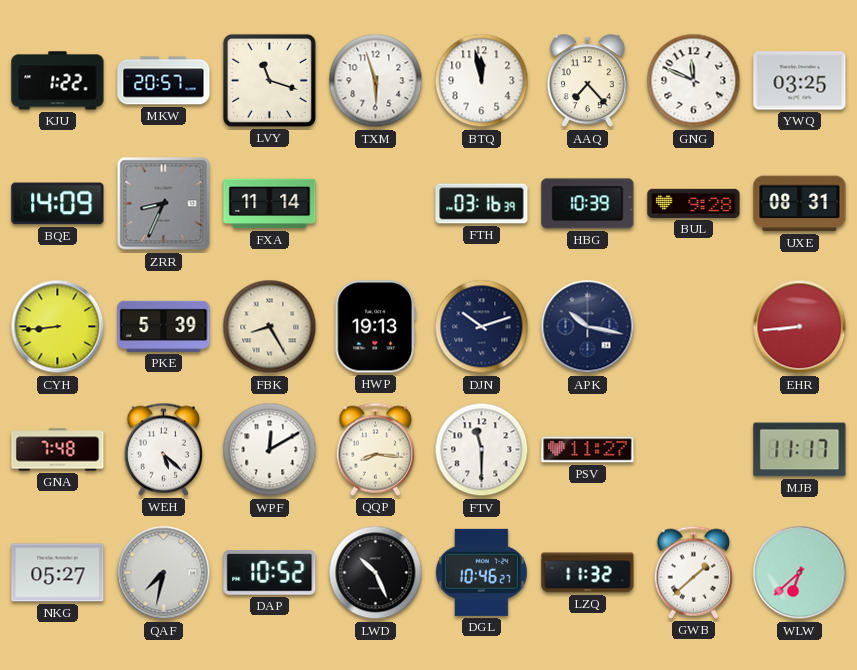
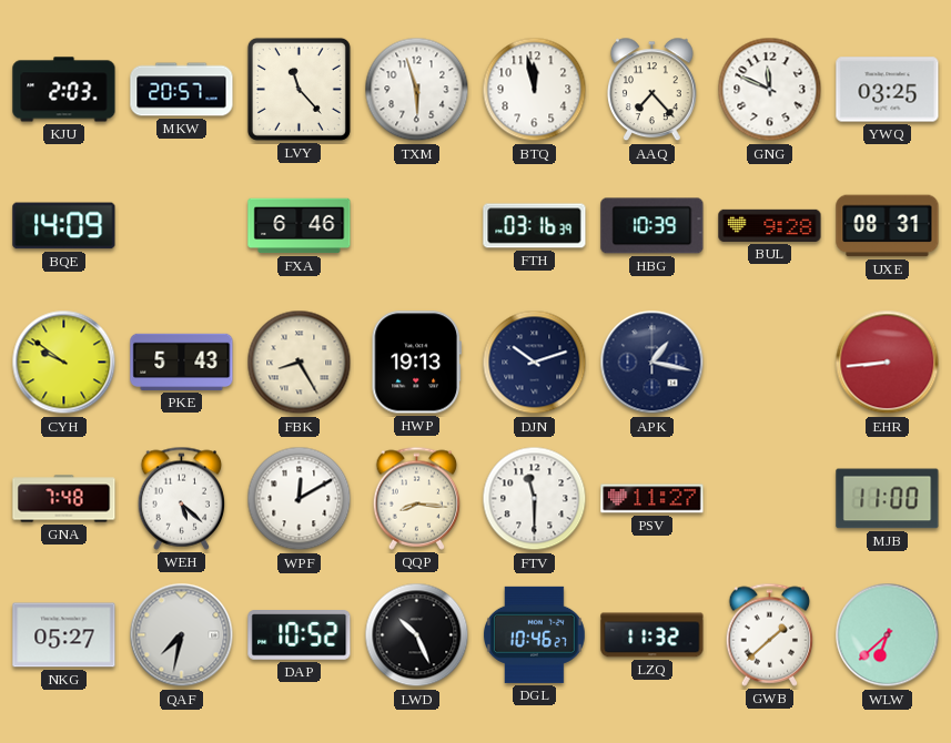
KJU: 1:22 -> 2:03
LVY: 11:18 -> 11:23
ZRR: 8:34 -> none
FXA: 11:14 -> 6:46
CYH: 8:44 -> 9:51
PKE: 5:39 -> 5:43
APK: 10:17 -> 1:17
MJB: 11:17 -> 11:00
